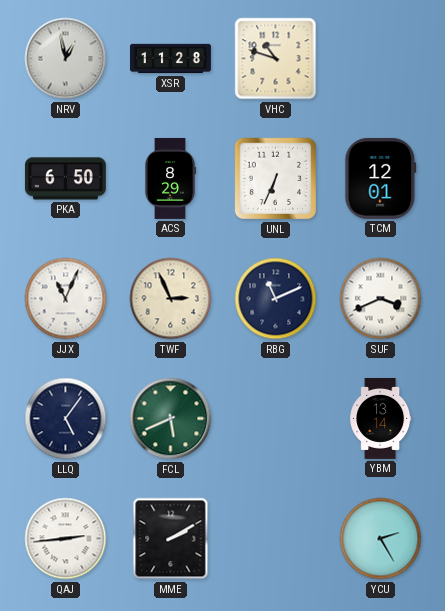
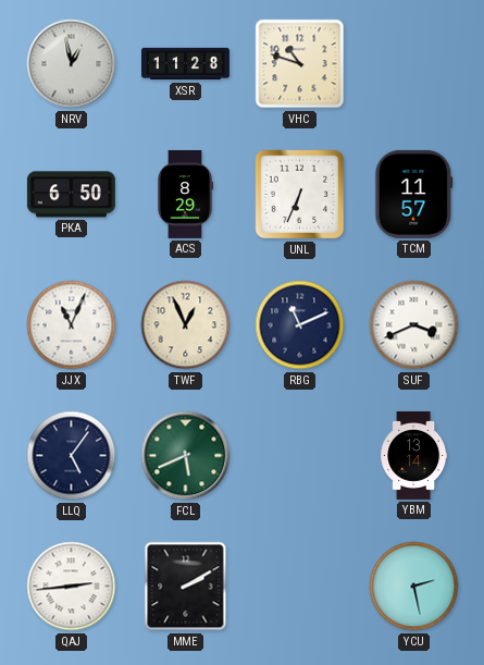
TCM: 12:01 -> 11:57
TWF: 2:56 -> 12:56
YCU: 2:25 -> 2:28
